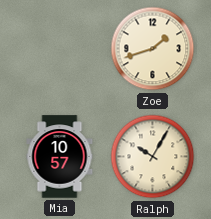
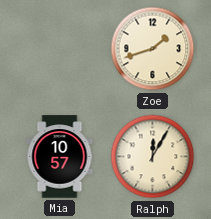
Ralph: 10:05 -> 12:05
